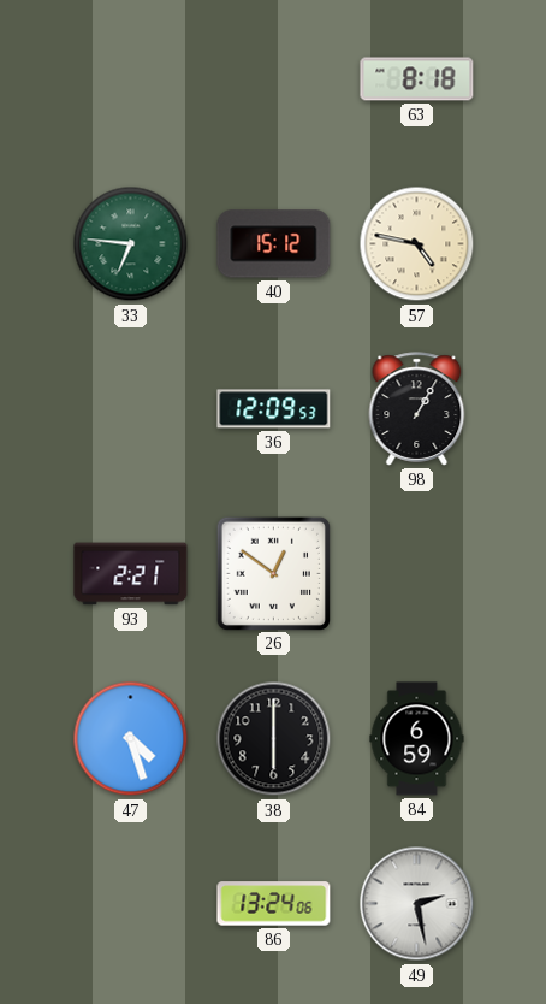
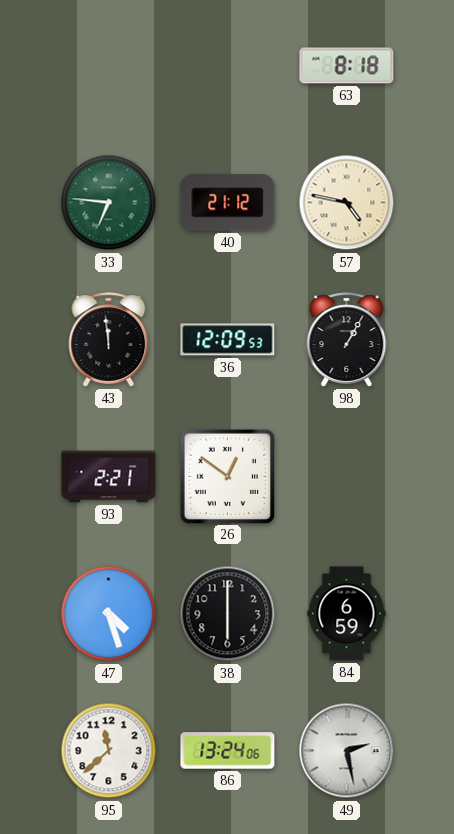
40: 15:12 -> 21:12
43: none -> 11:59
95: none -> 11:38
